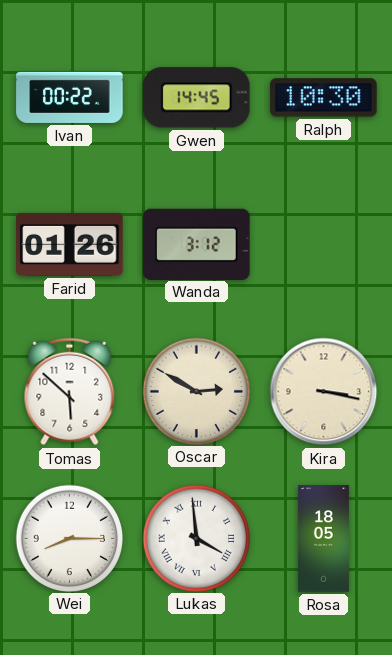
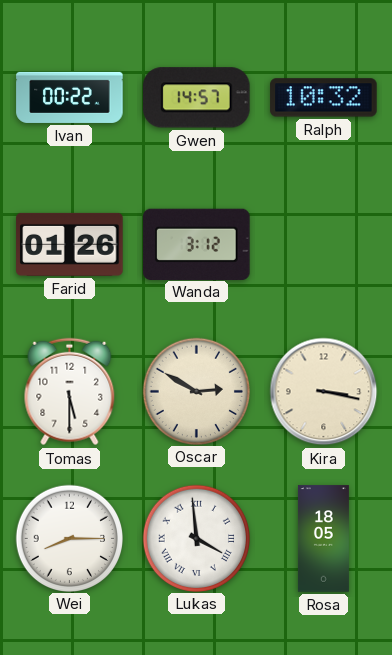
Gwen: 14:45 -> 14:57
Ralph: 10:30 -> 10:32
Tomas: 5:52 -> 5:30
